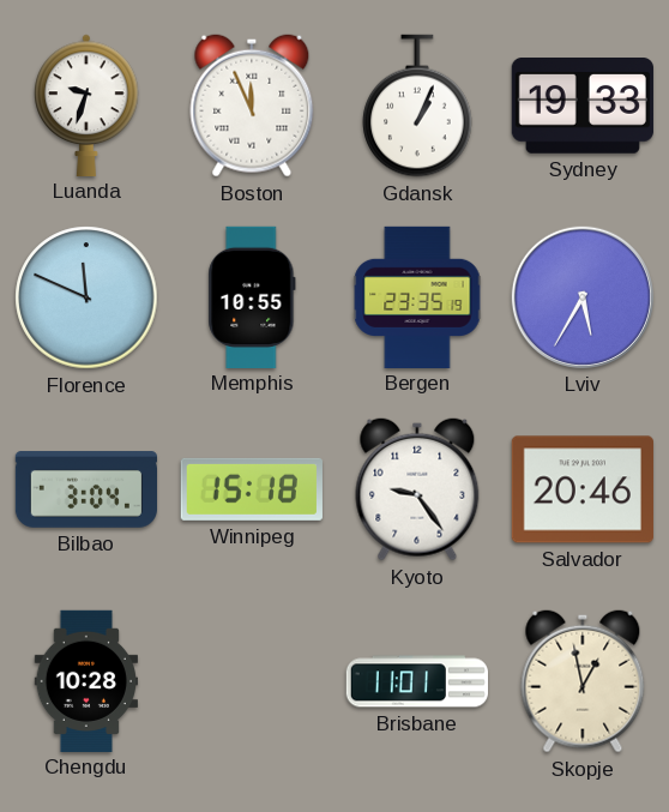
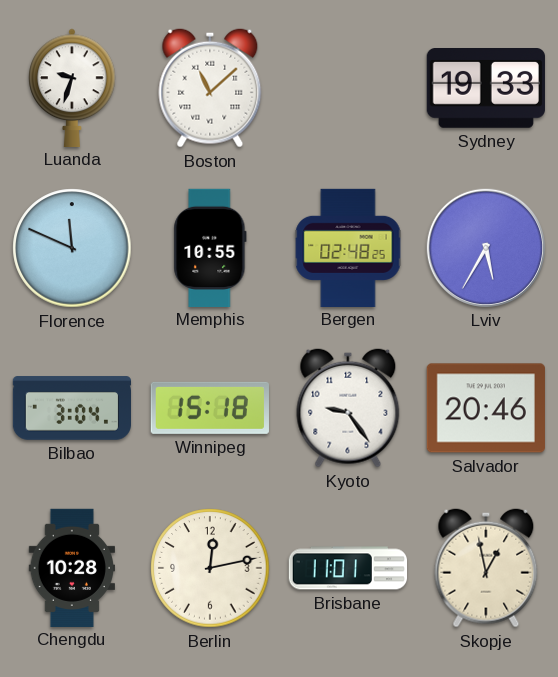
Boston: 11:56 -> 11:08
Gdansk: 1:04 -> none
Bergen: 23:35 -> 02:48
Berlin: none -> 12:13
